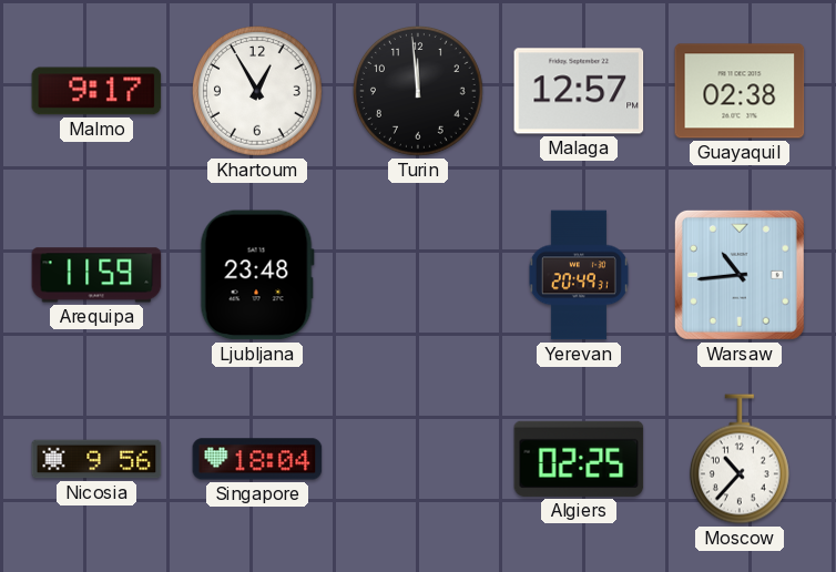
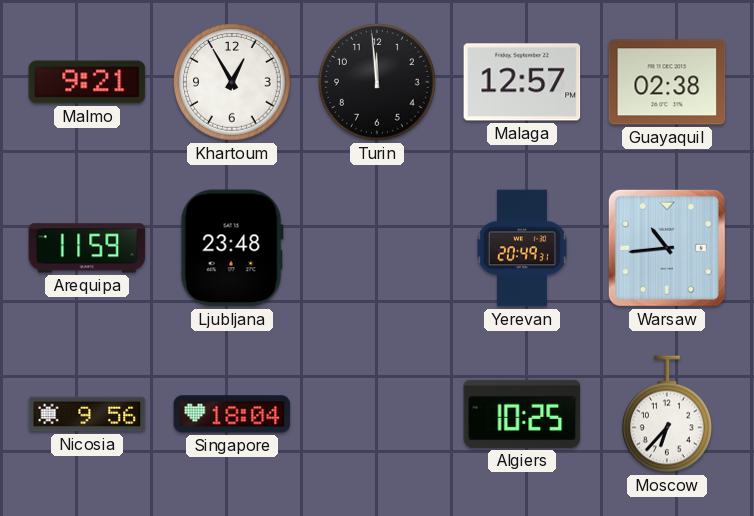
Malmo: 9:17 -> 9:21
Algiers: 02:25 -> 10:25
Moscow: 10:37 -> 6:37
